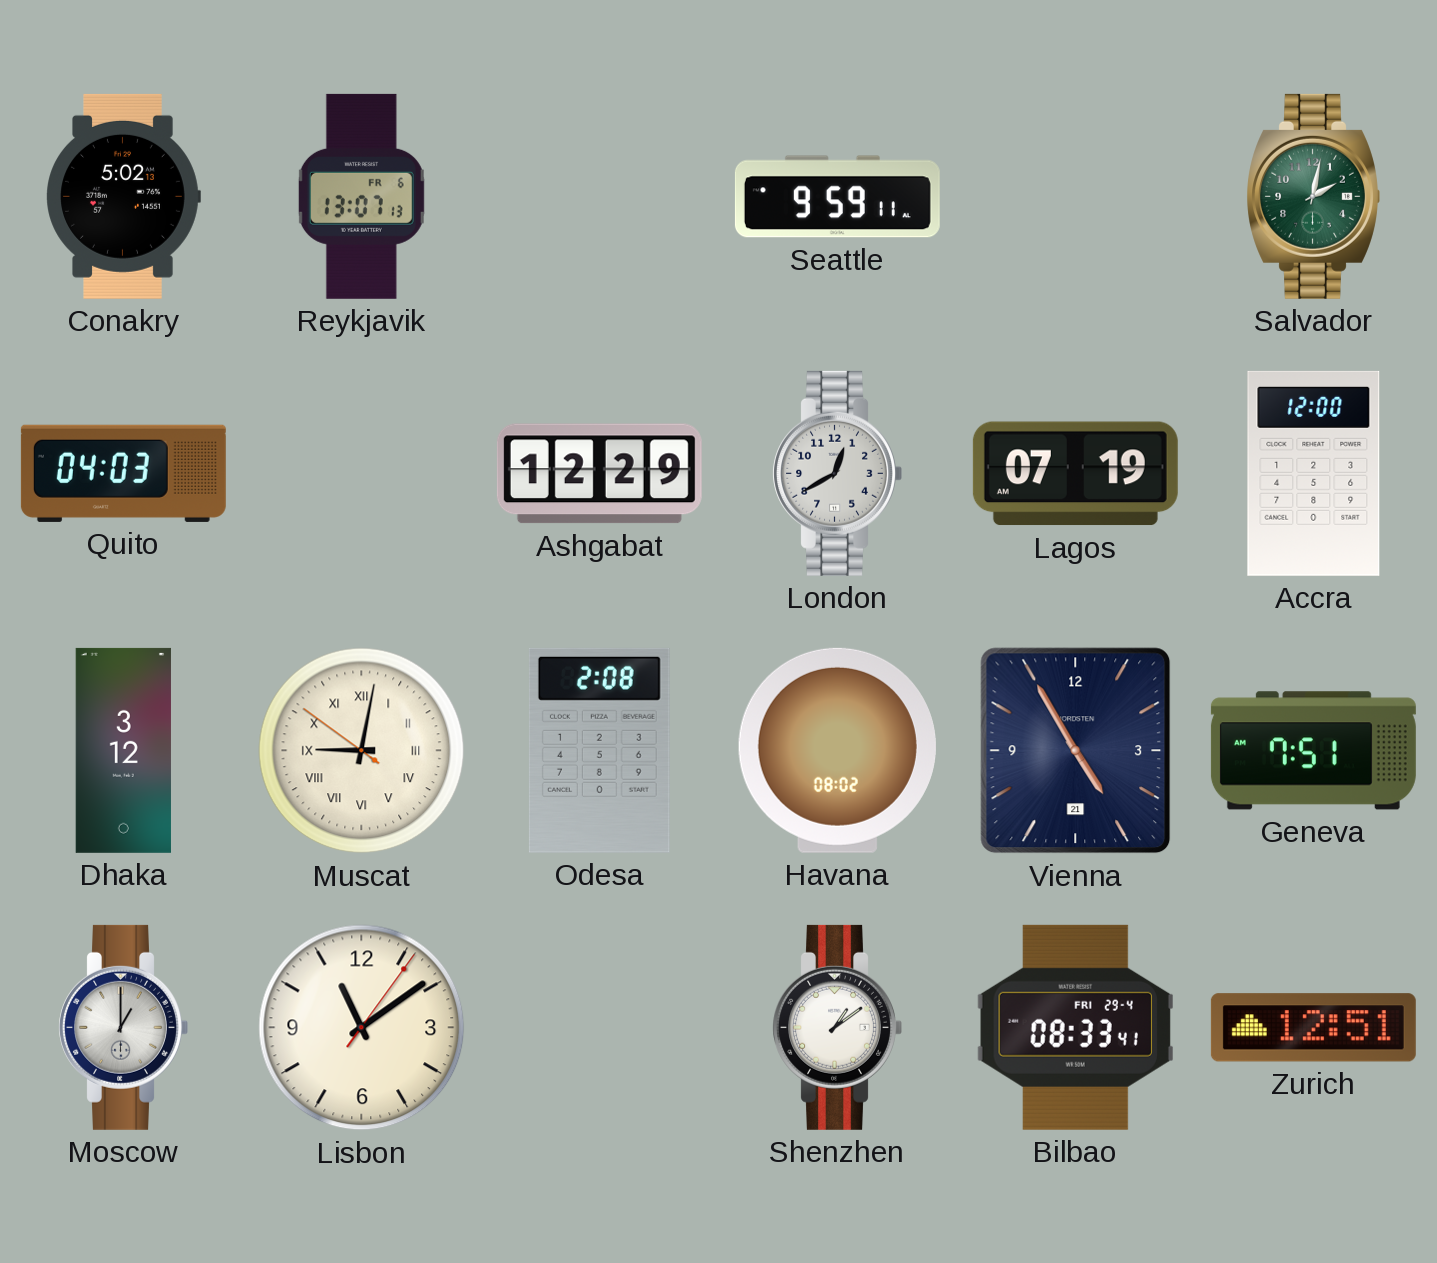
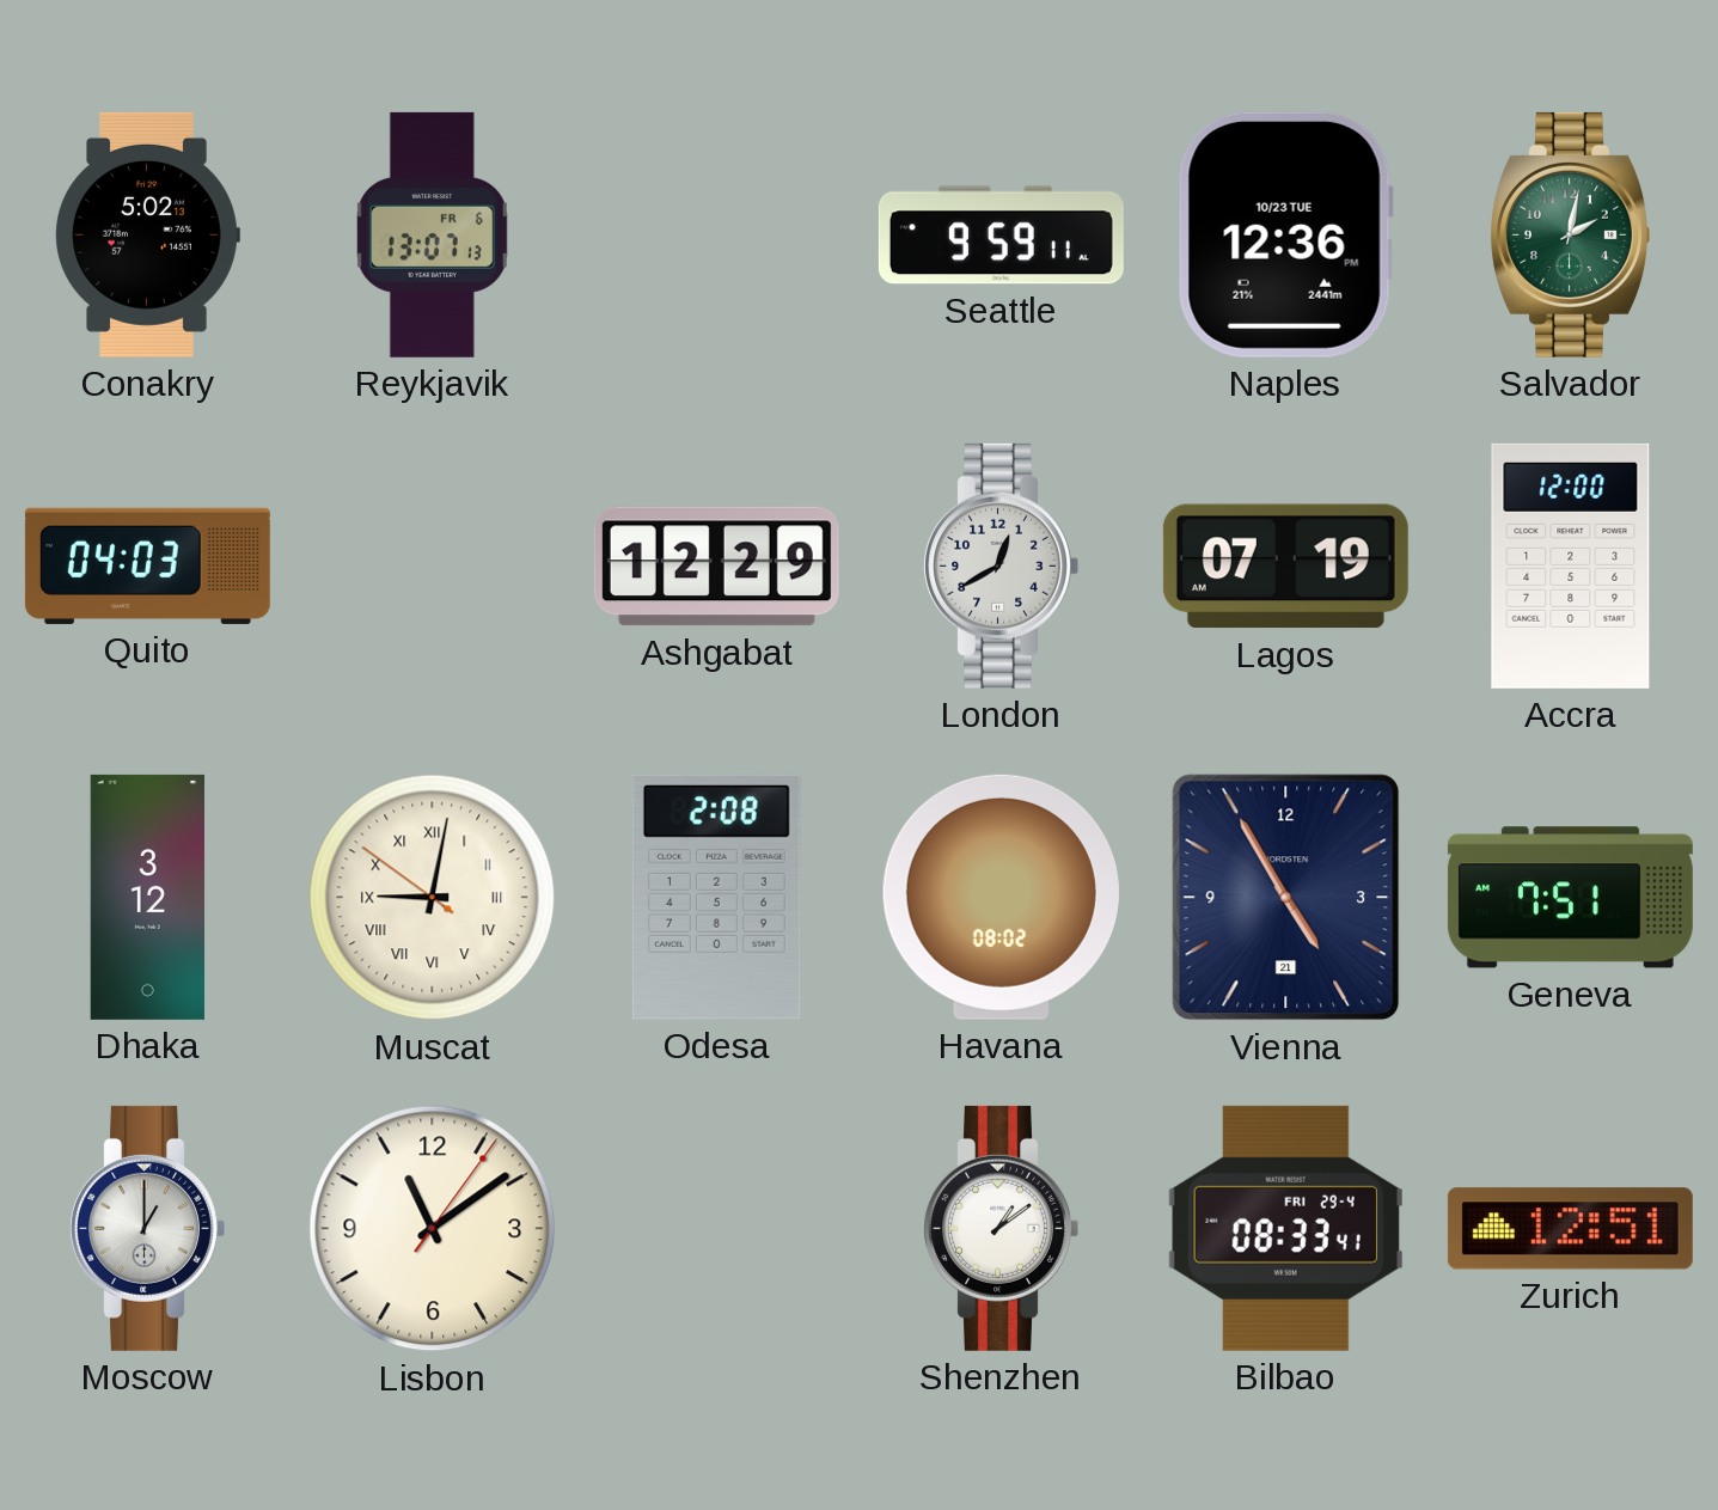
Naples: none -> 12:36
